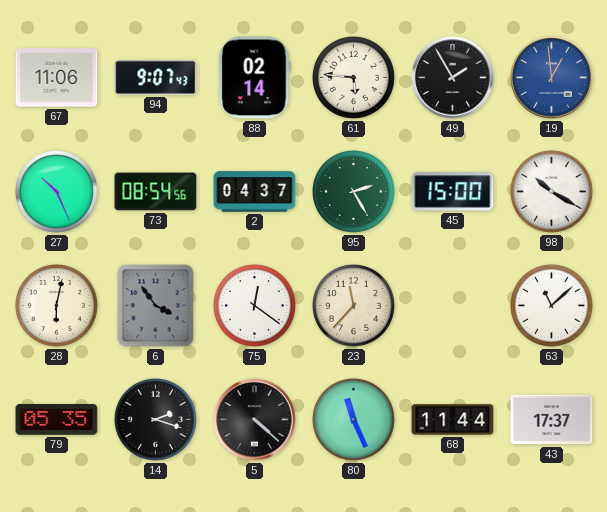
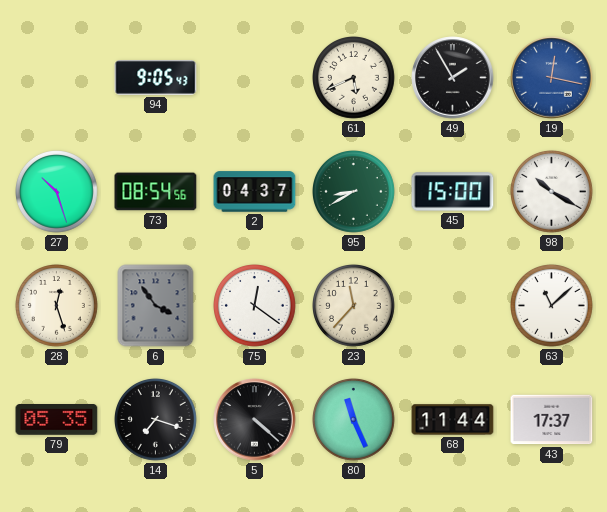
67: 11:06 -> none
94: 9:07 -> 9:05
88: 02:14 -> none
61: 5:46 -> 5:41
19: 12:59 -> 12:17
27: 10:26 -> 10:27
95: 2:25 -> 8:40
28: 6:02 -> 12:27
14: 2:18 -> 7:18
